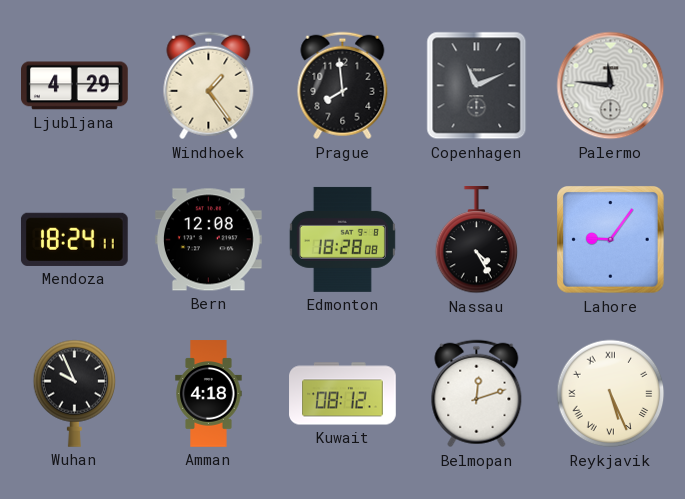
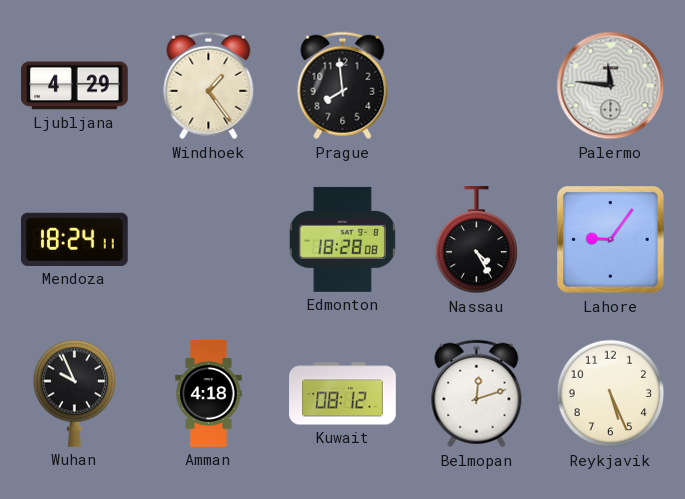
Copenhagen: 11:11 -> none
Bern: 12:08 -> none
Reykjavik numerals: Roman -> Arabic
